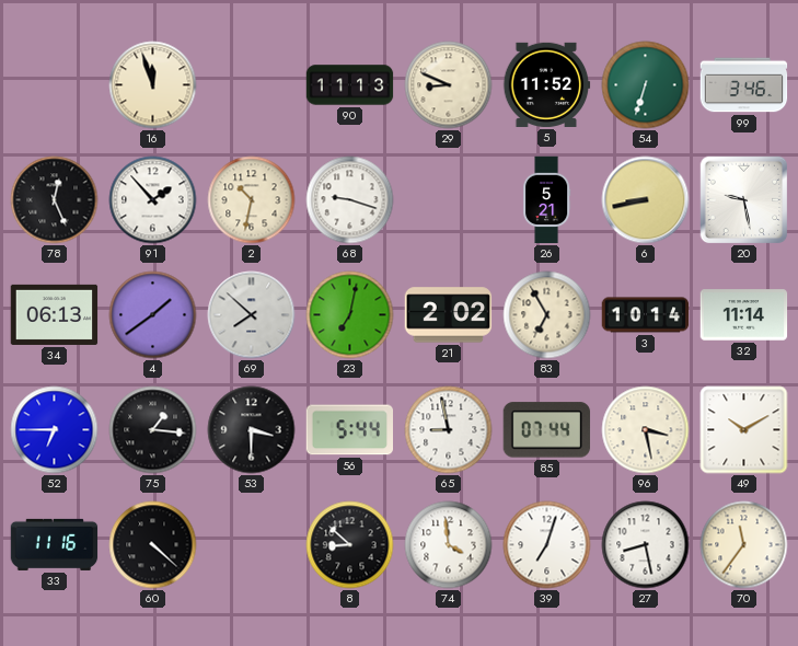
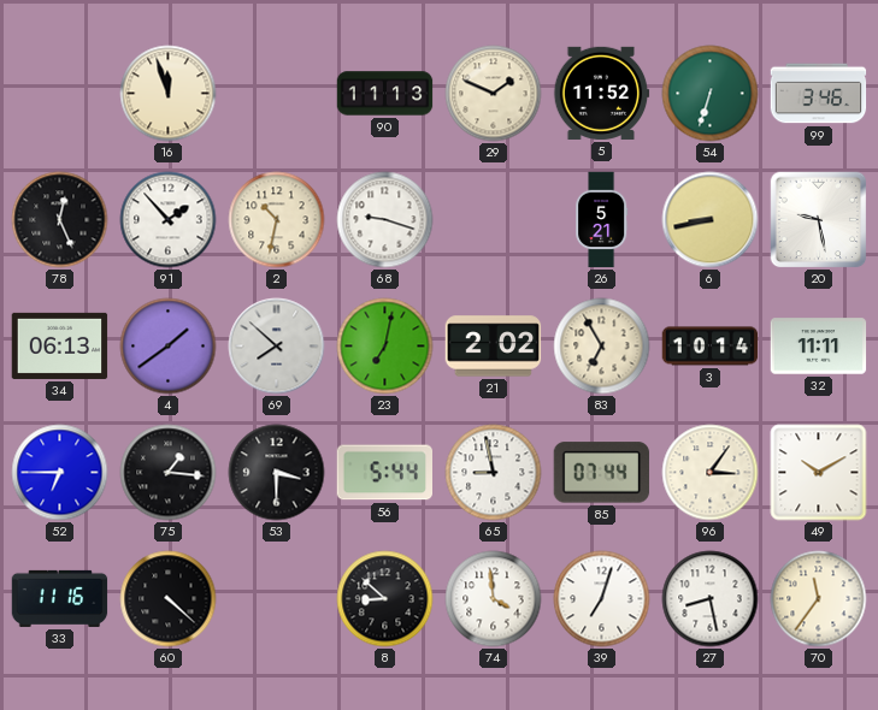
29: 8:49 -> 1:49
32: 11:14 -> 11:11
96: 3:28 -> 3:06
